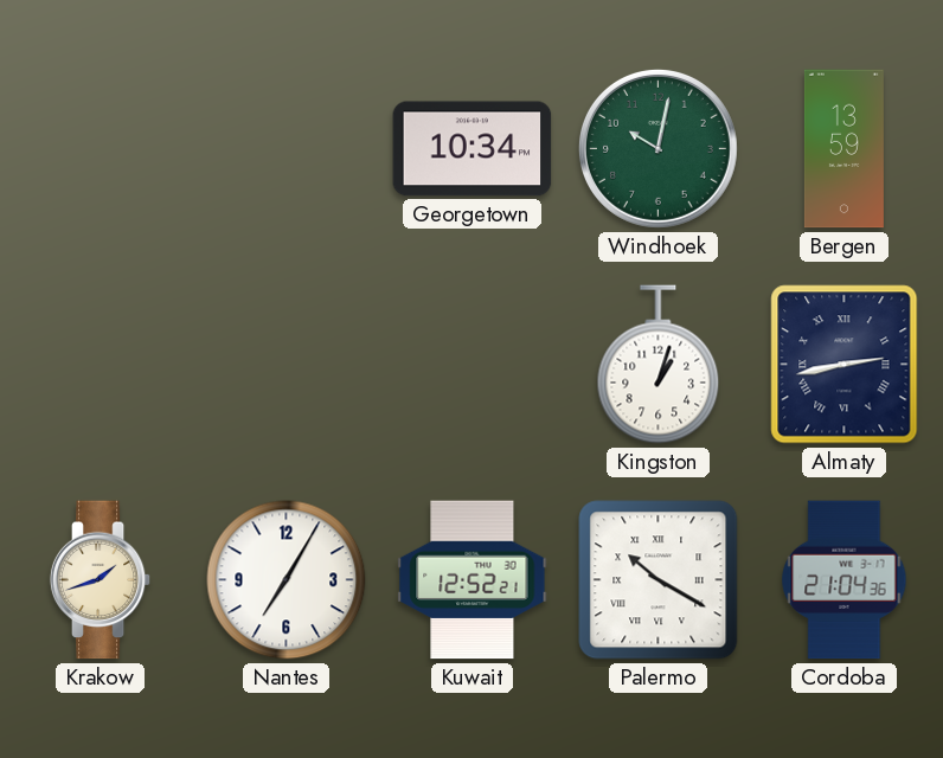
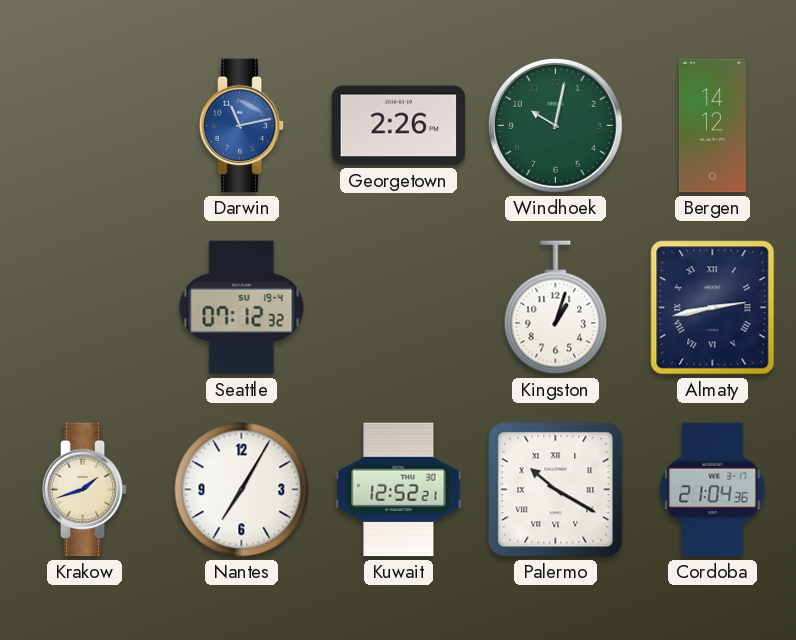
Darwin: none -> 11:13
Georgetown: 10:34 -> 2:26
Bergen: 13:59 -> 14:12
Seattle: none -> 07:12
